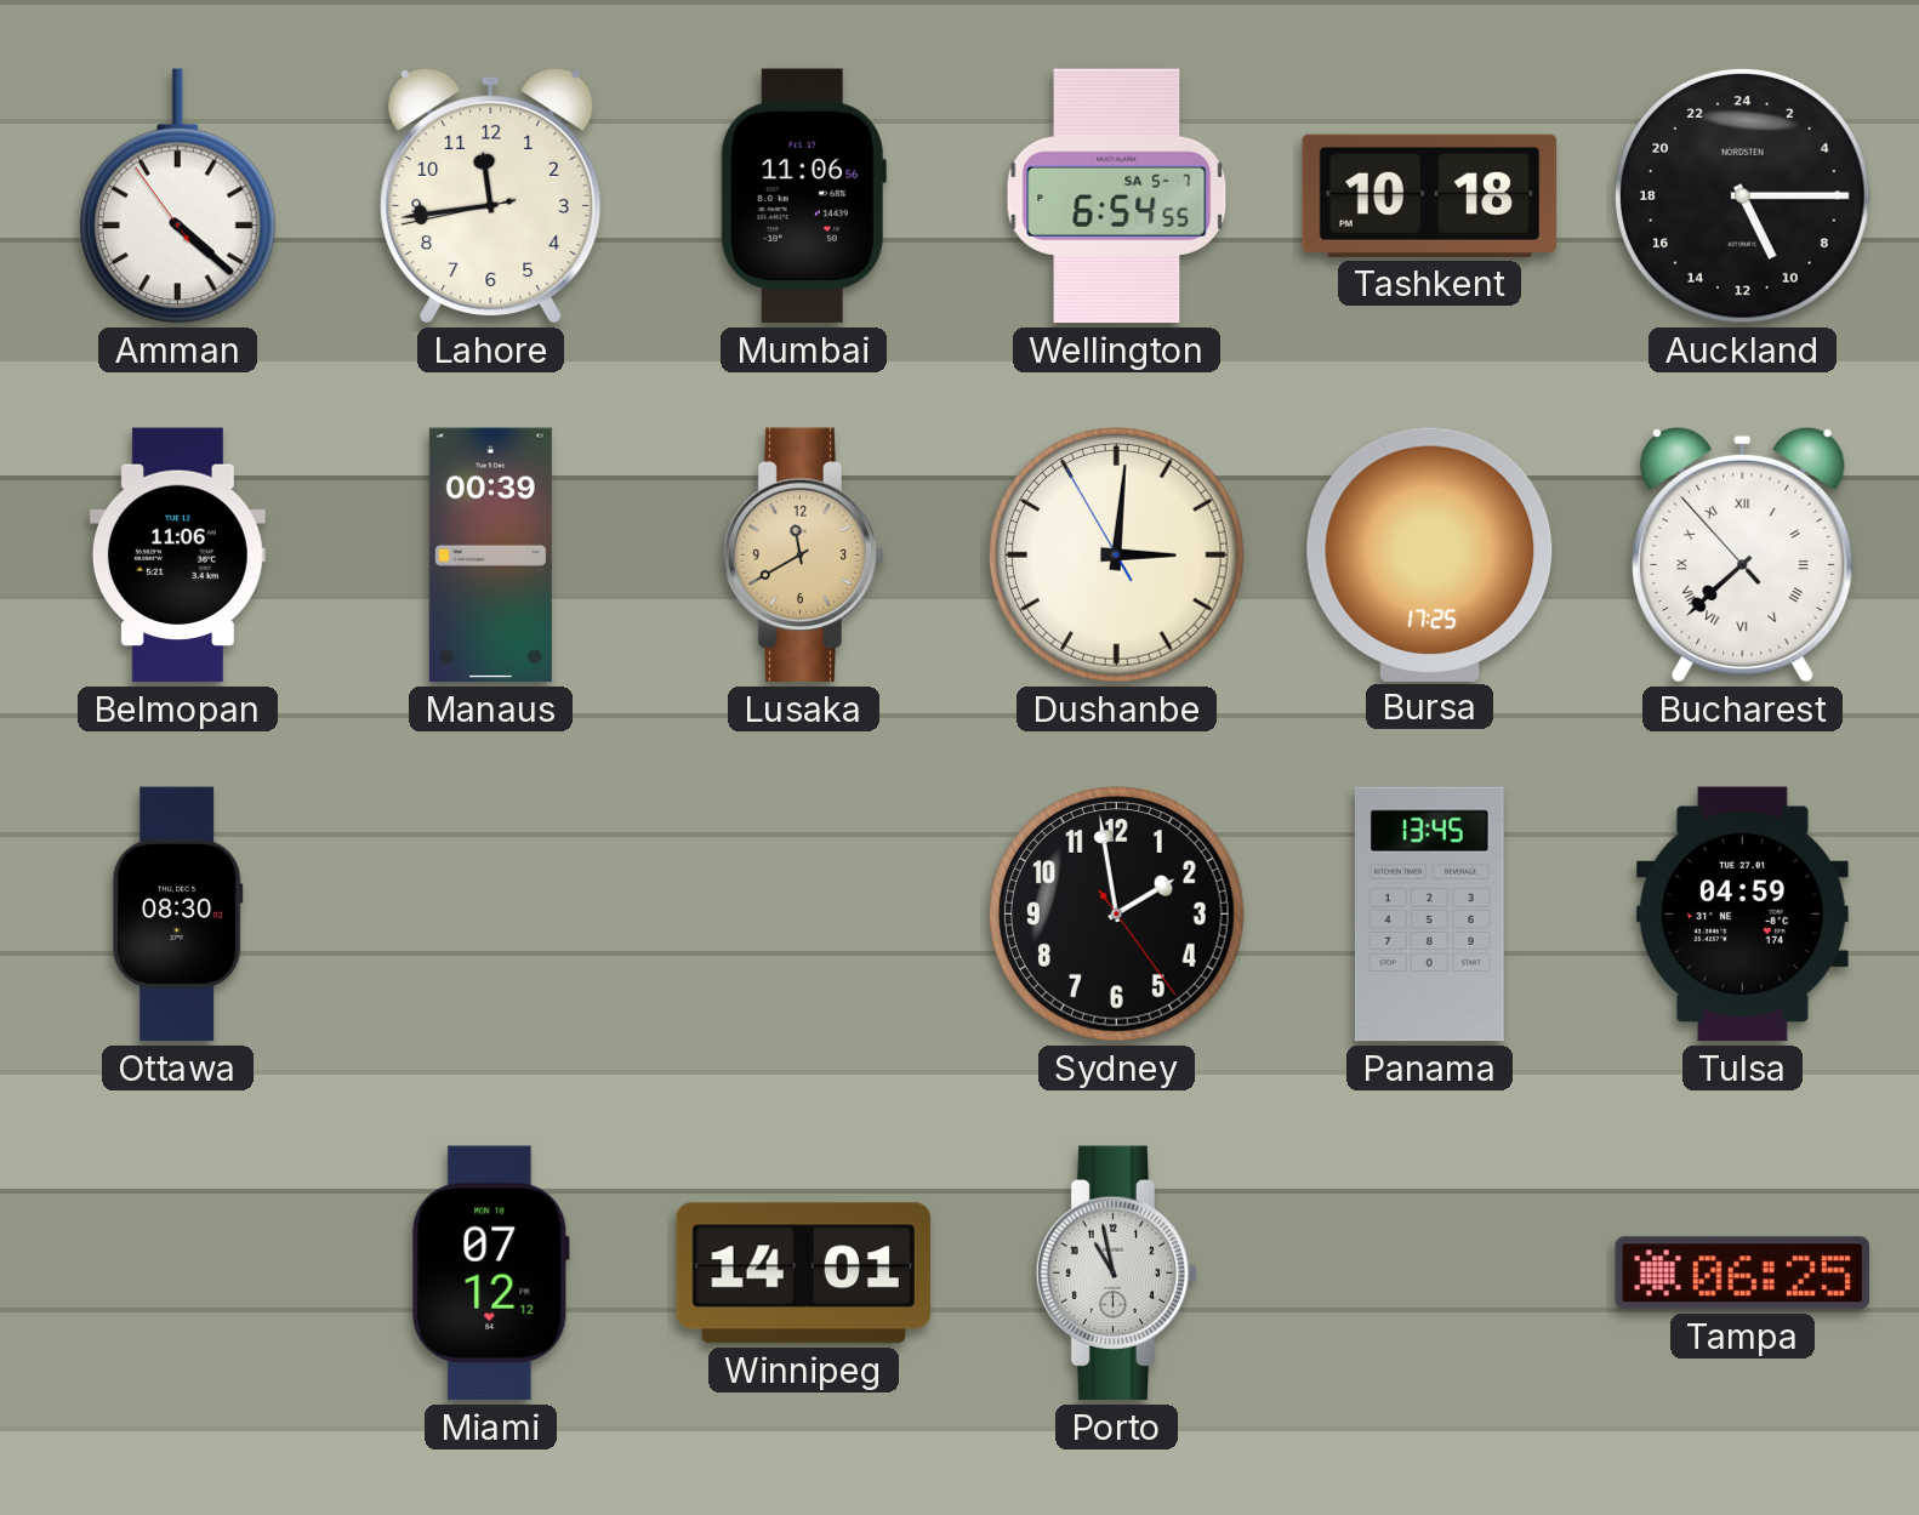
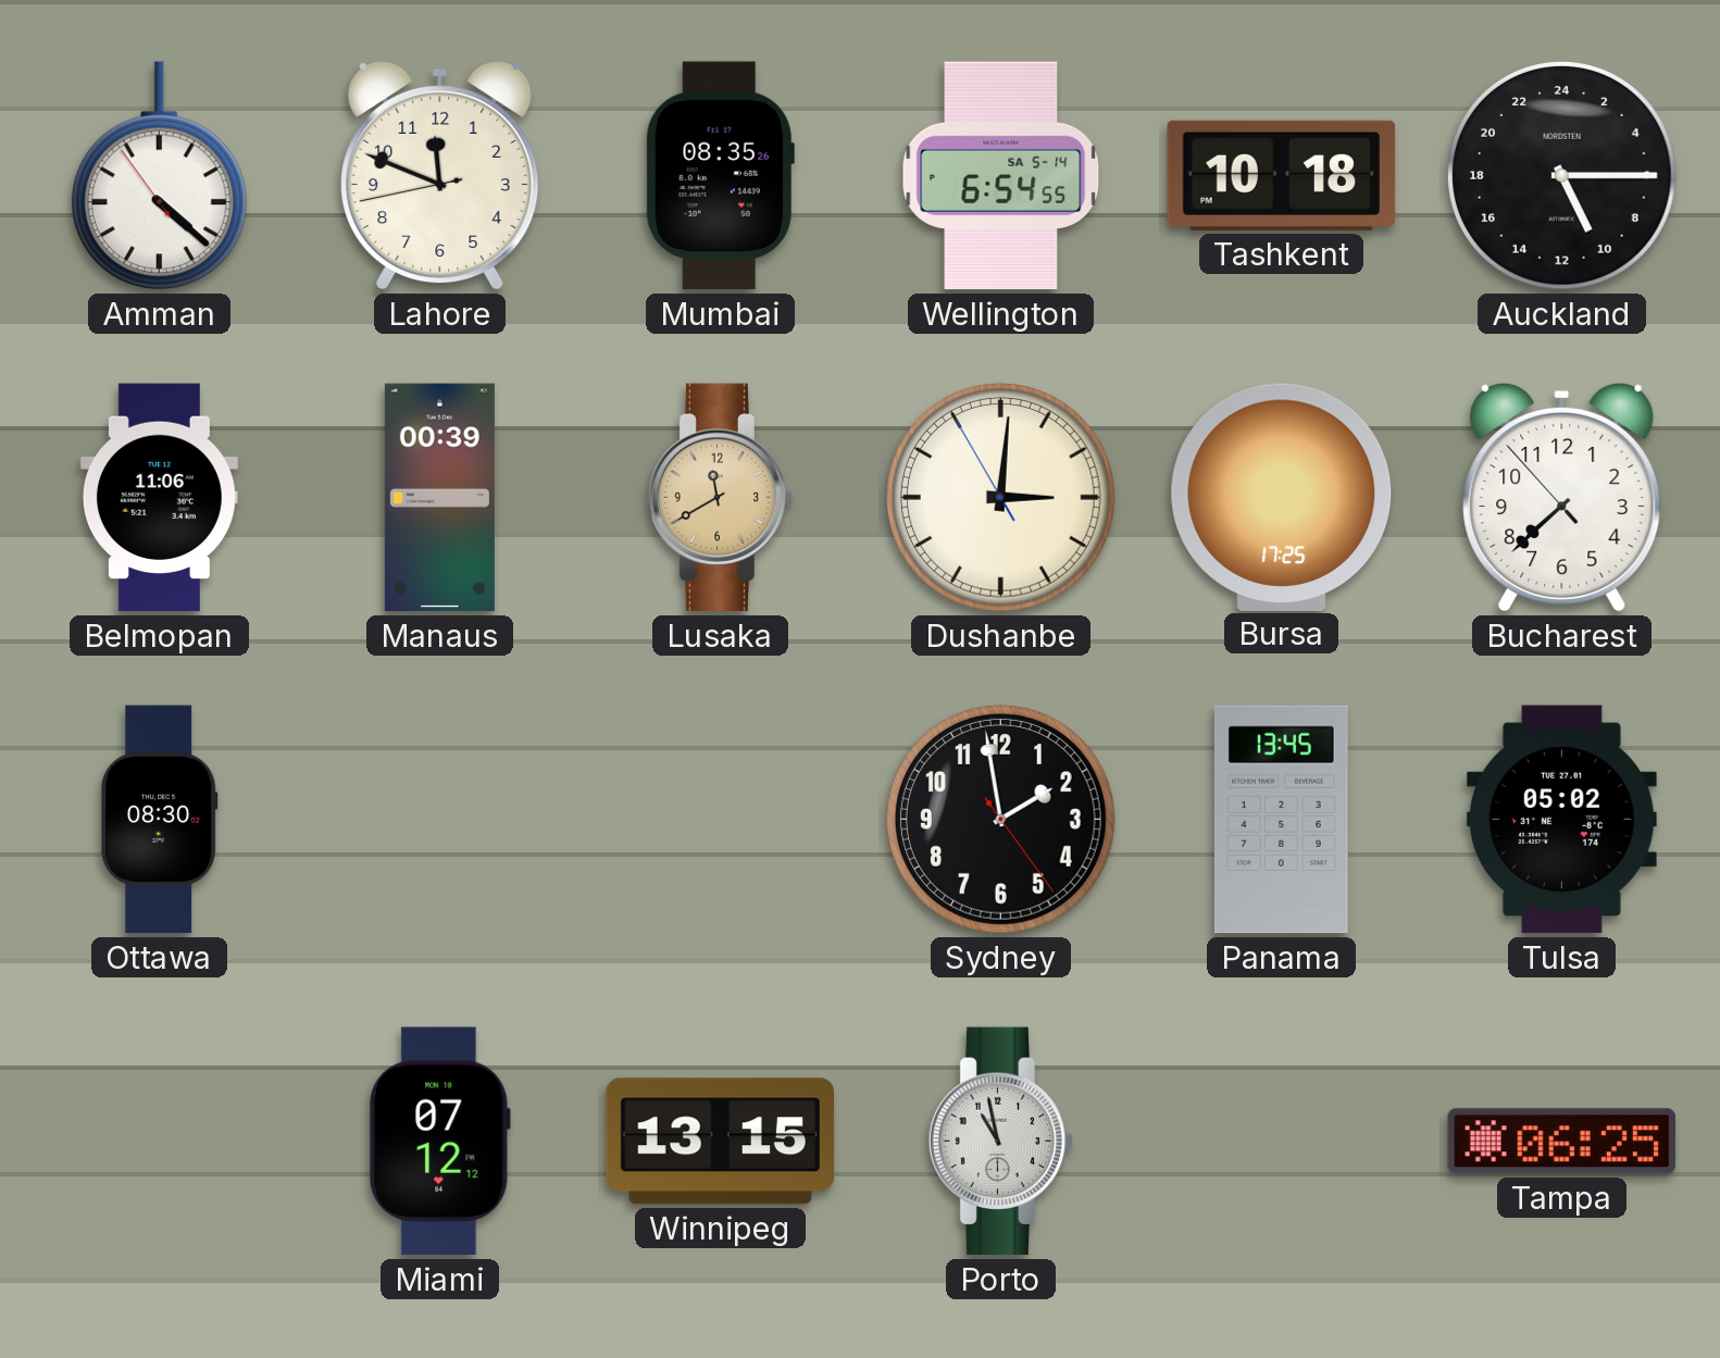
Lahore: 11:43 -> 11:48
Mumbai: 11:06 -> 08:35
Wellington date: SA 5-7 -> SA 5-14
Bucharest numerals: Roman -> Arabic
Tulsa: 04:59 -> 05:02
Winnipeg: 14:01 -> 13:15
